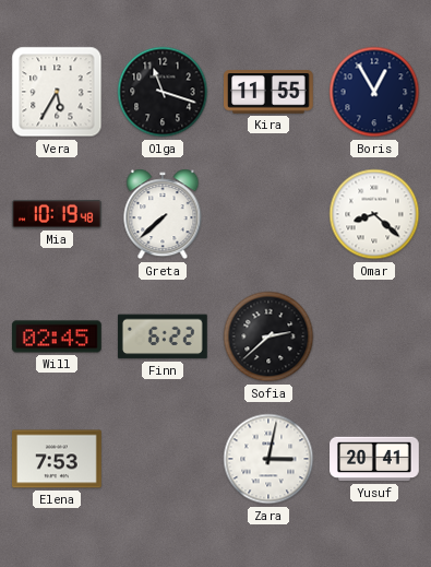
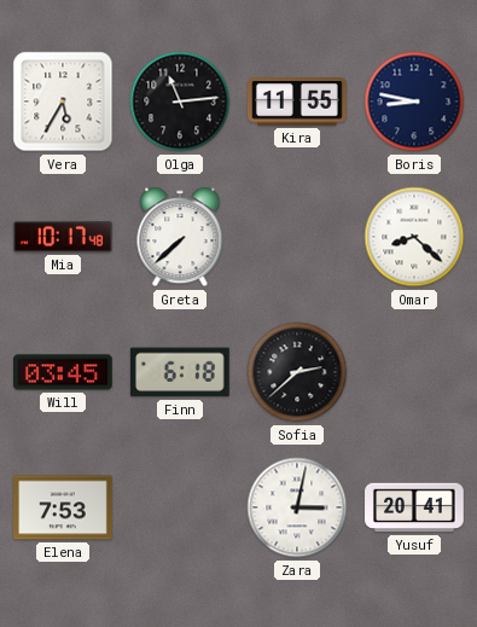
Olga: 11:18 -> 11:14
Boris: 12:55 -> 8:47
Mia: 10:19 -> 10:17
Will: 02:45 -> 03:45
Finn: 6:22 -> 6:18
